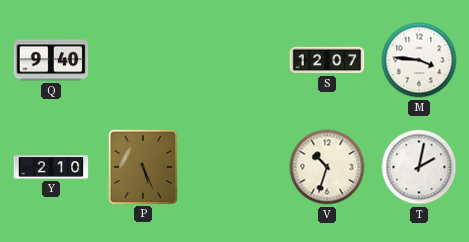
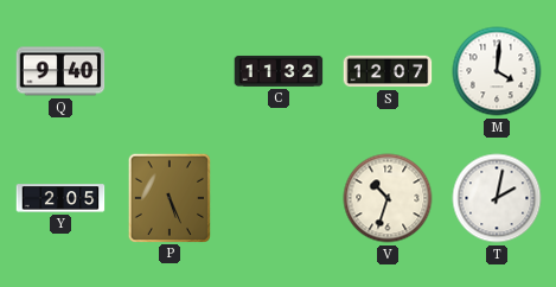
C: none -> 11:32
M: 3:46 -> 4:01
Y: 2:10 -> 2:05
